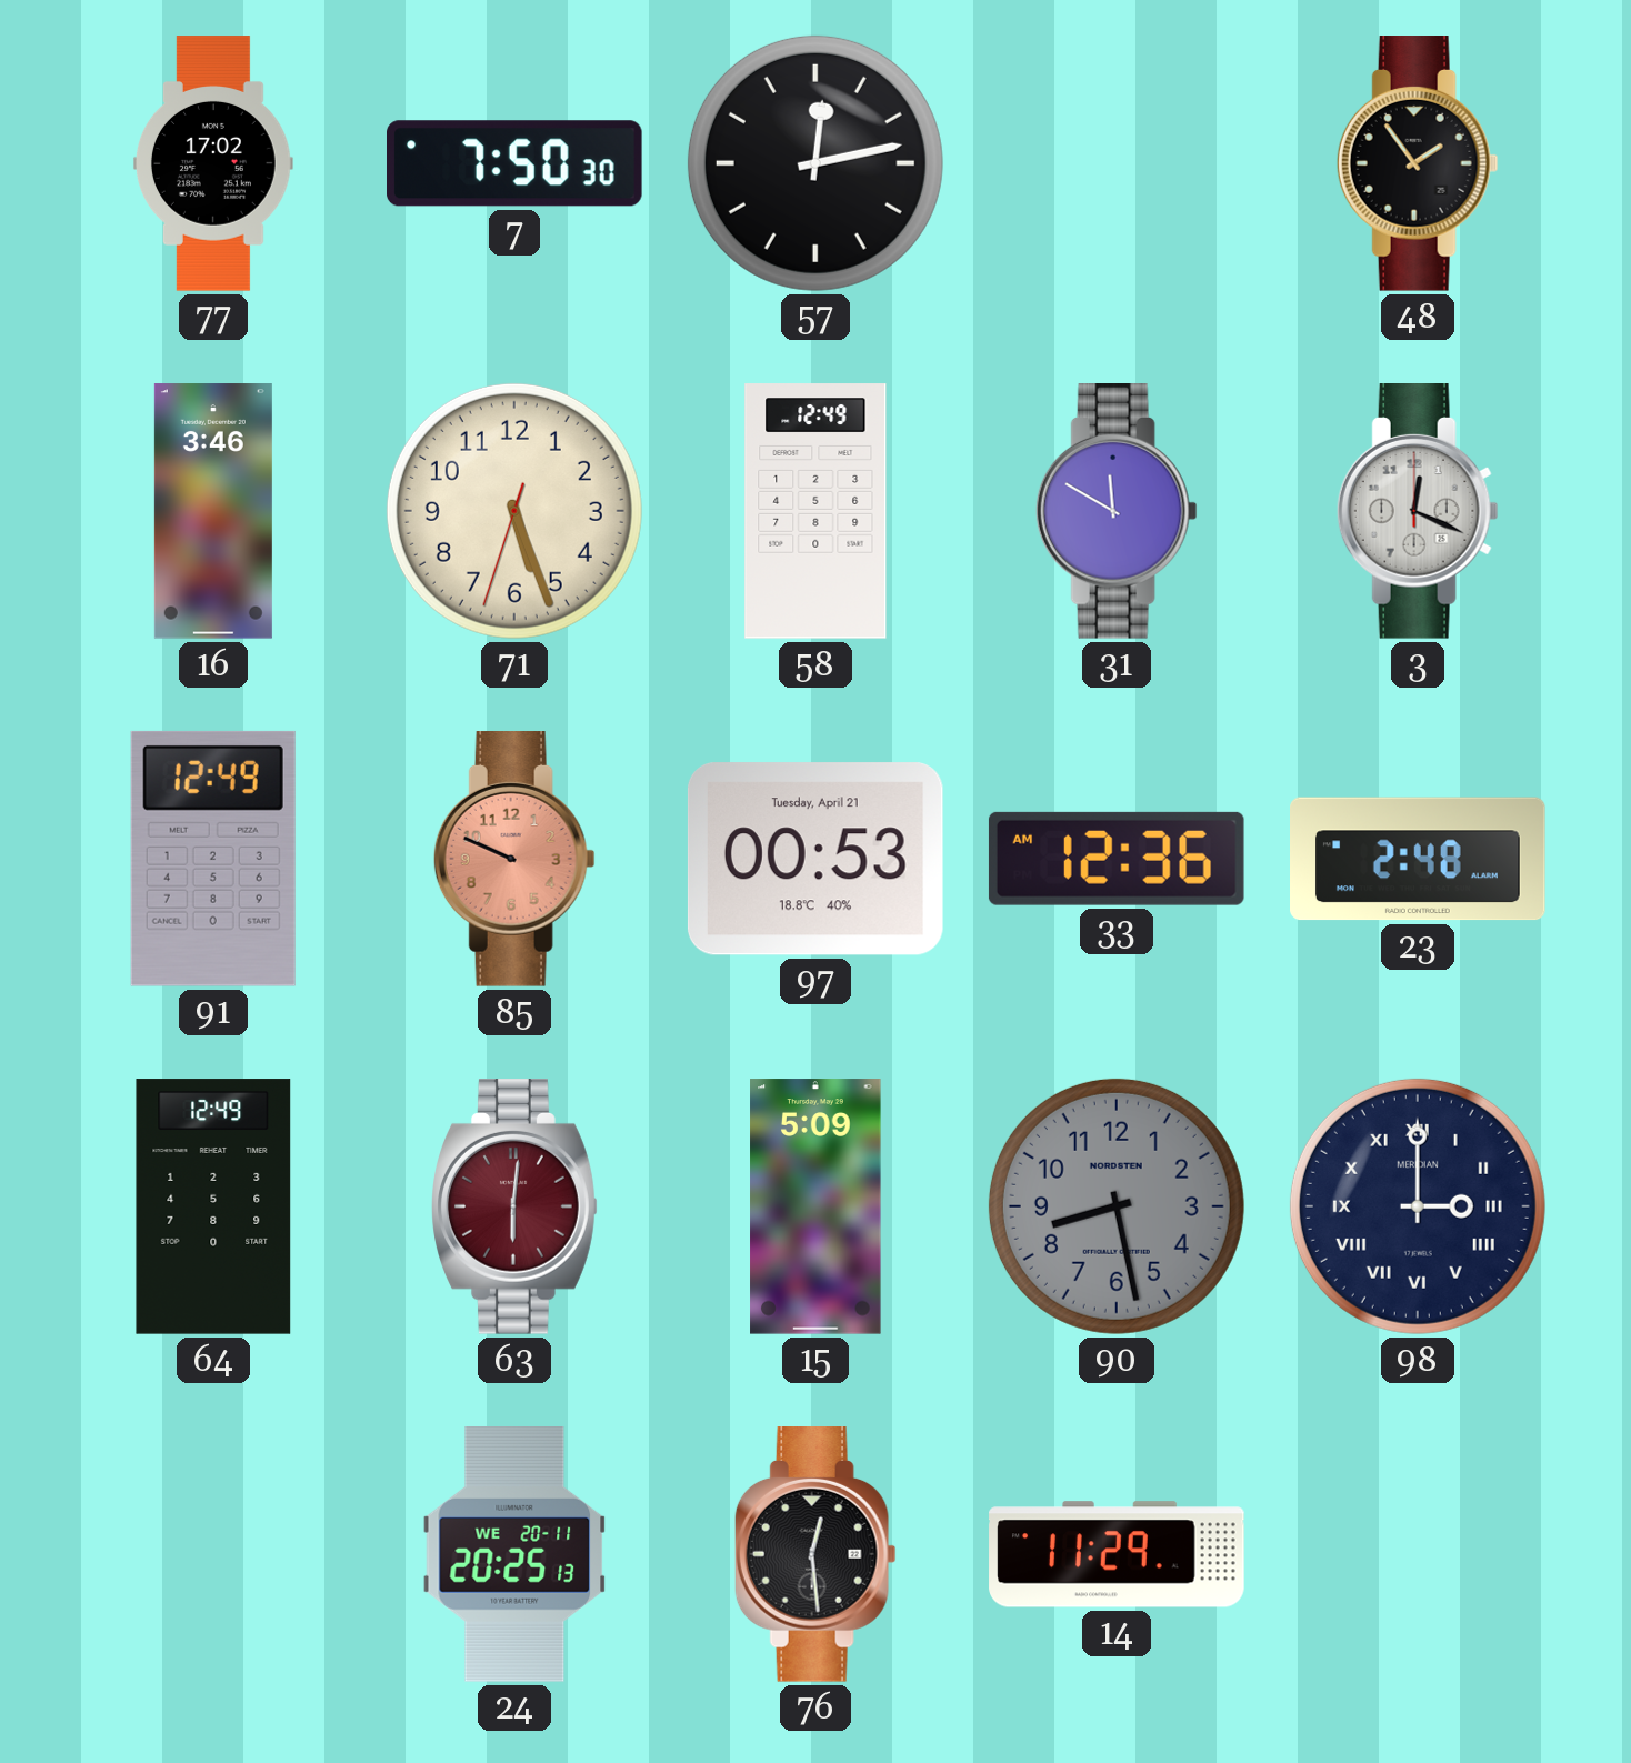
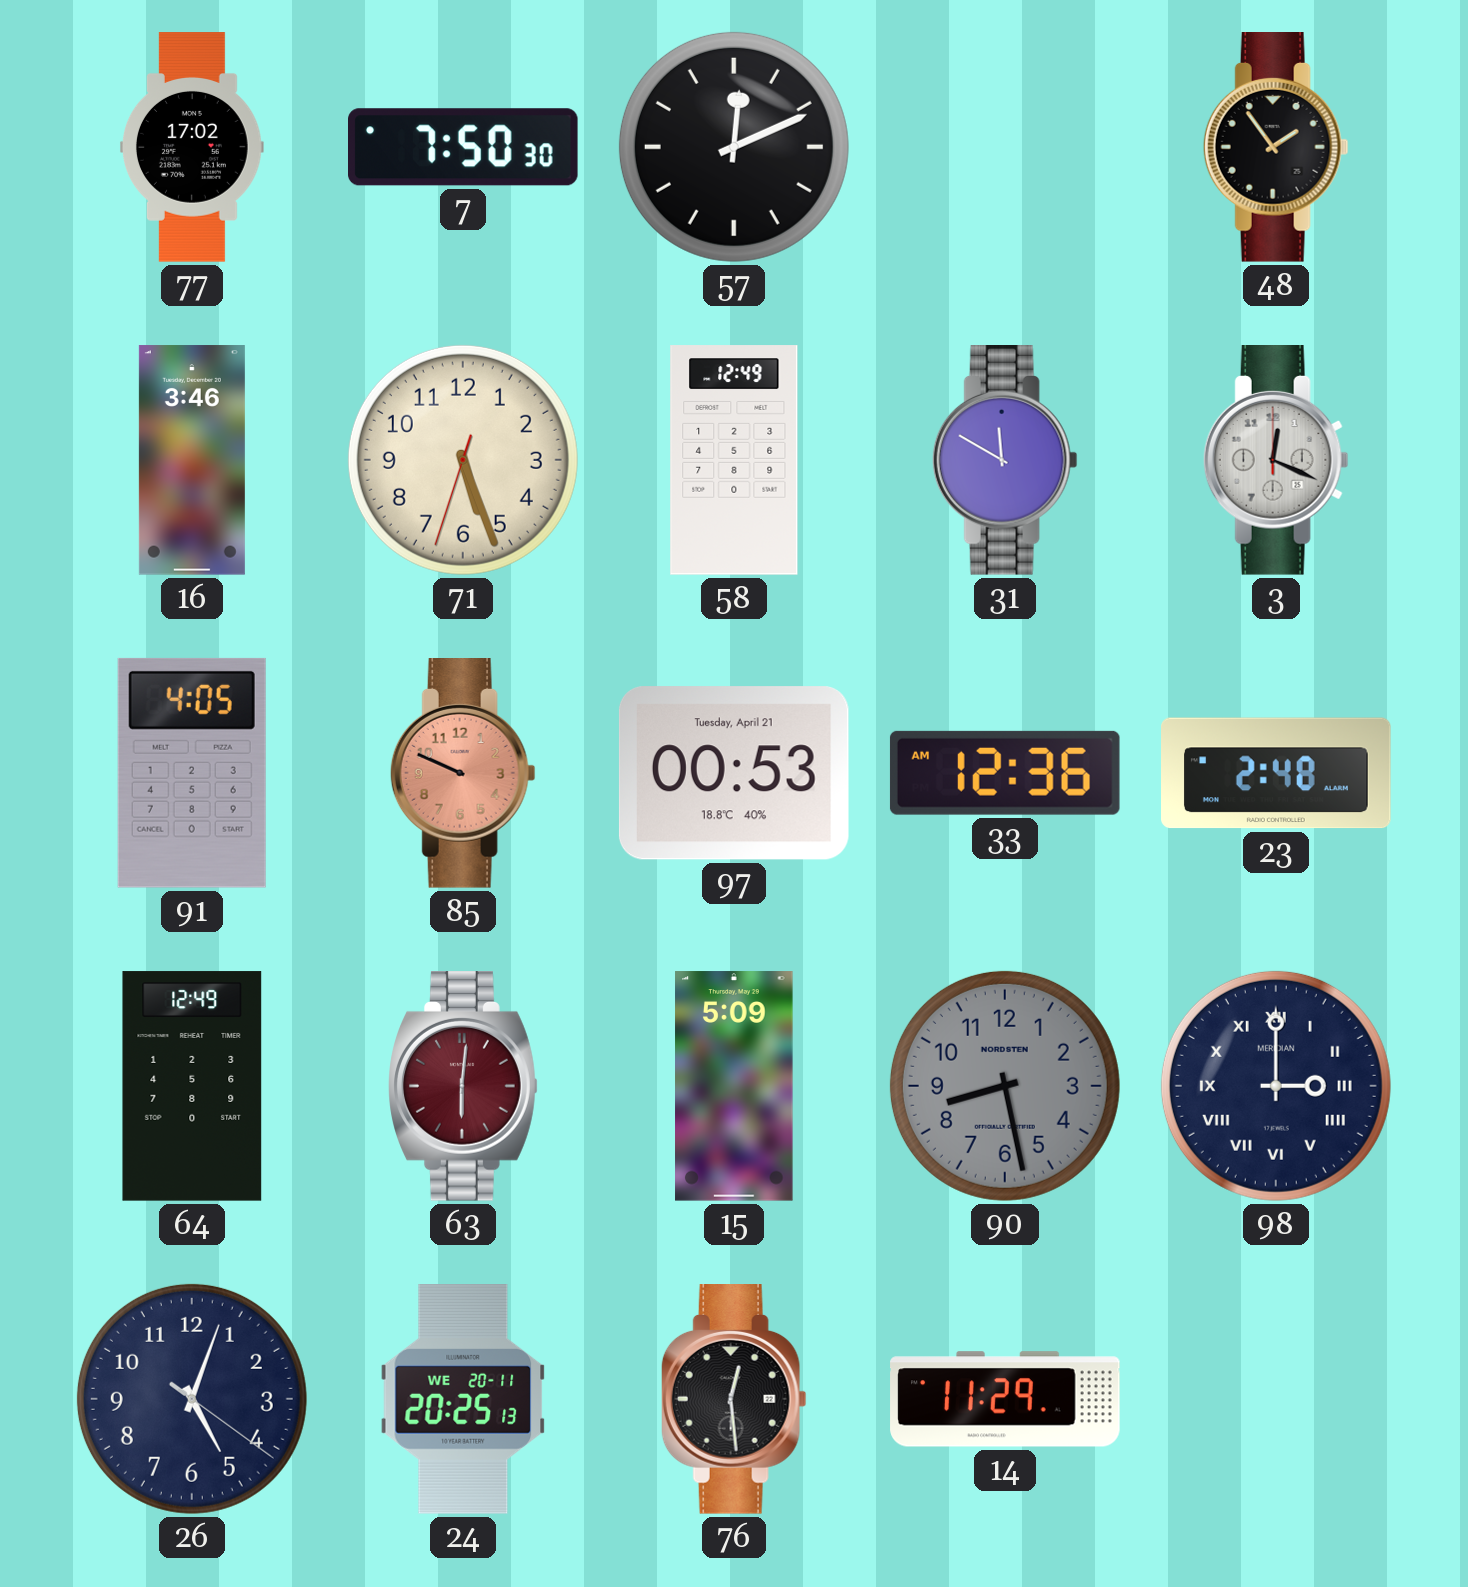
57: 12:13 -> 12:11
91: 12:49 -> 4:05
26: none -> 5:03
